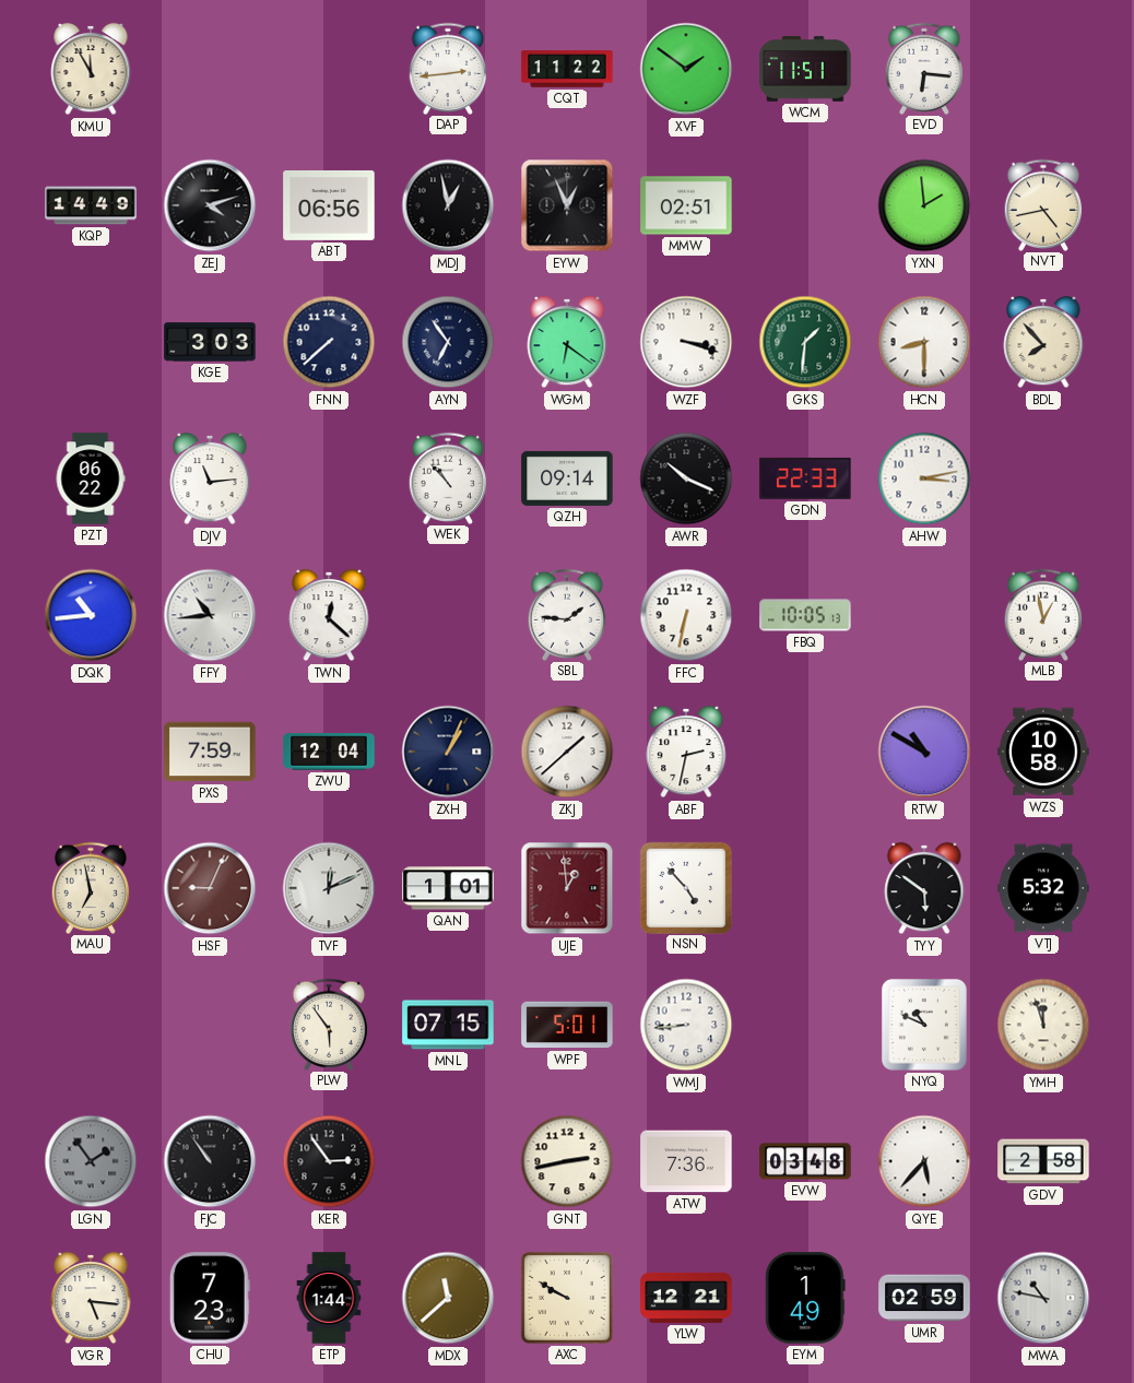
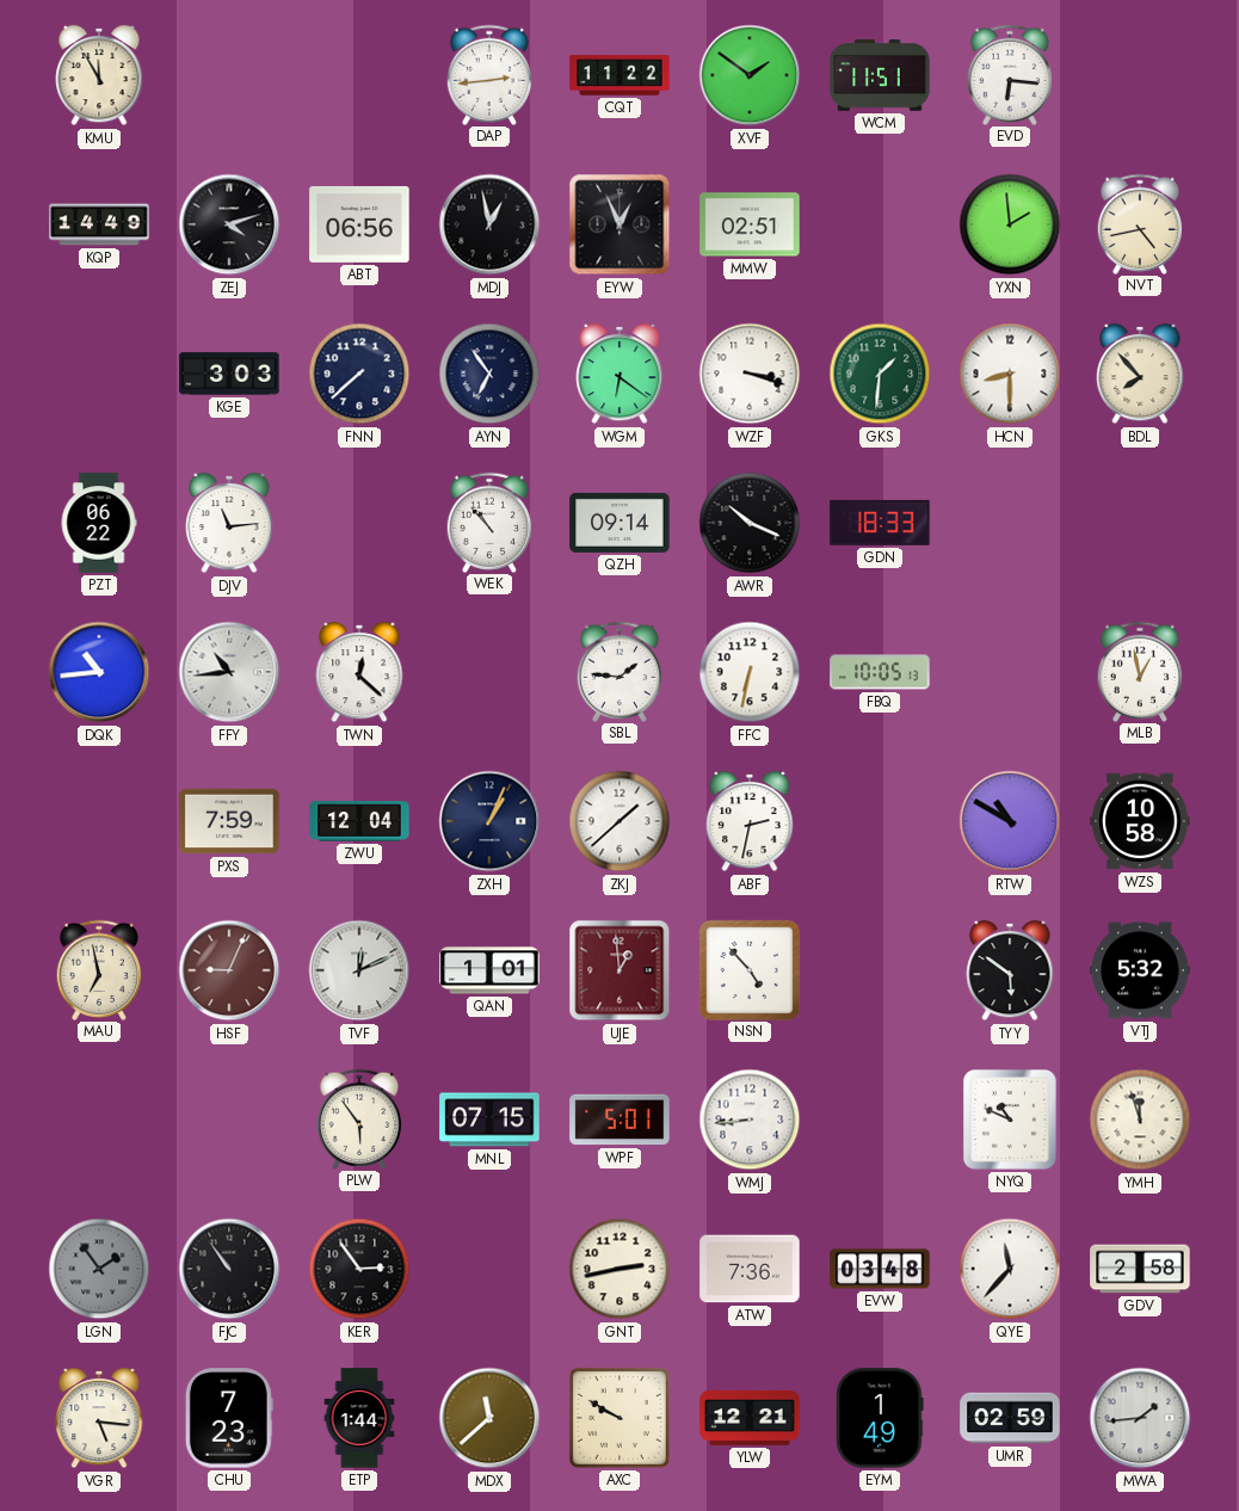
GDN: 22:33 -> 18:33
AHW: 3:13 -> none
QYE: 5:37 -> 11:37
MWA: 10:47 -> 1:44
